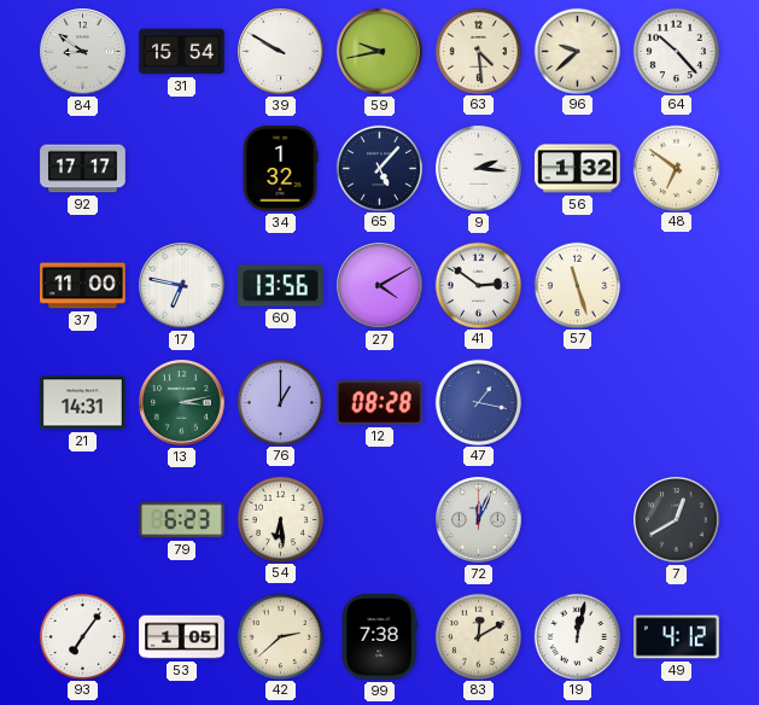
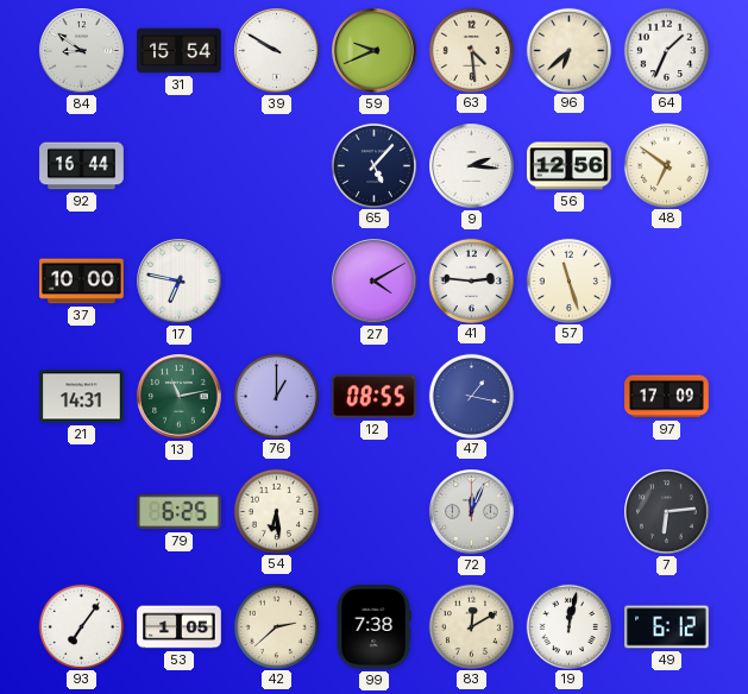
59: 9:43 -> 9:41
96: 9:38 -> 6:38
64: 10:23 -> 1:34
92: 17:17 -> 16:44
34: 1:32 -> none
56: 1:32 -> 12:56
37: 11:00 -> 10:00
60: 13:56 -> none
41: 2:51 -> 2:46
13: 3:13 -> 11:13
12: 08:28 -> 08:55
97: none -> 17:09
79: 6:23 -> 6:25
7: 12:40 -> 6:14
49: 4:12 -> 6:12
